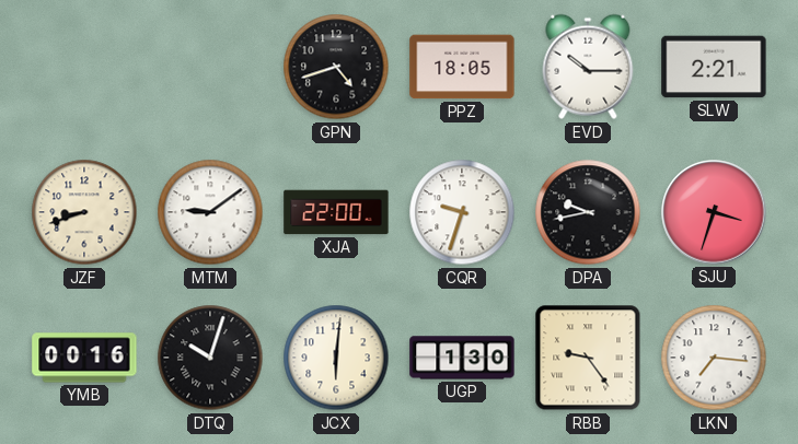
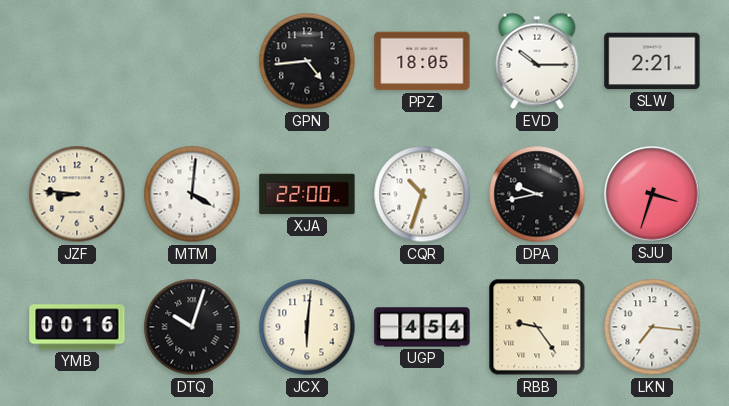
GPN: 4:42 -> 4:44
JZF: 8:42 -> 8:46
MTM: 9:09 -> 4:01
CQR: 9:33 -> 10:33
UGP: 1:30 -> 4:54
